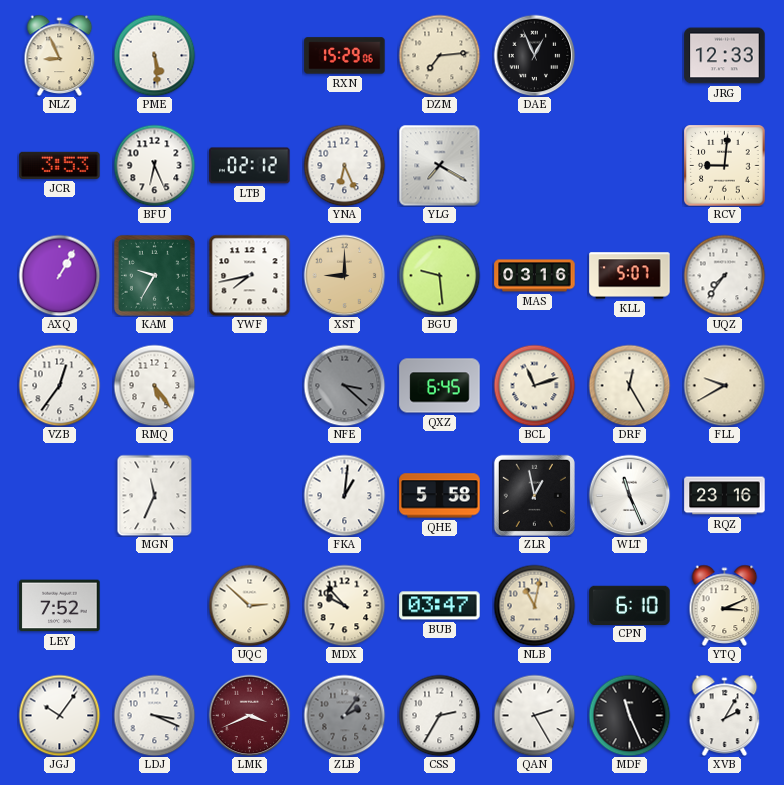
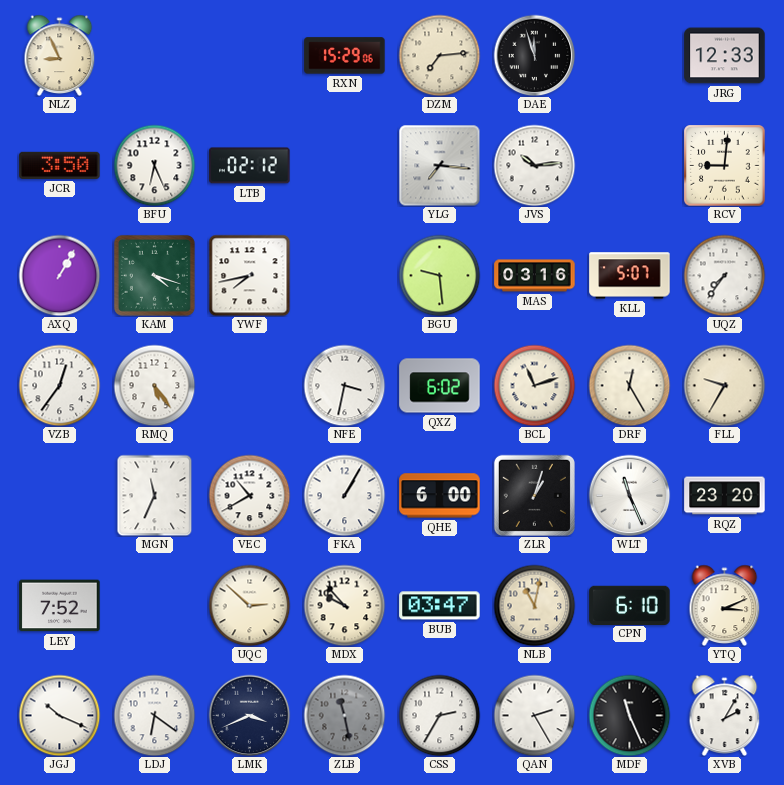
PME: 5:29 -> none
DAE: 12:56 -> 11:57
JCR: 3:53 -> 3:50
YNA: 6:26 -> none
YLG: 7:20 -> 7:16
JVS: none -> 10:14
KAM: 9:35 -> 4:18
XST: 9:00 -> none
NFE: 3:22 -> 3:32
NFE dial: grey -> white
QXZ: 6:45 -> 6:02
FLL: 9:40 -> 9:35
VEC: none -> 10:40
FKA: 1:01 -> 1:05
QHE: 5:58 -> 6:00
ZLR: 12:58 -> 1:03
RQZ: 23:16 -> 23:20
JGJ: 10:06 -> 10:19
LDJ: 3:19 -> 6:21
LMK dial: burgundy -> navy
ZLB: 2:06 -> 11:28
